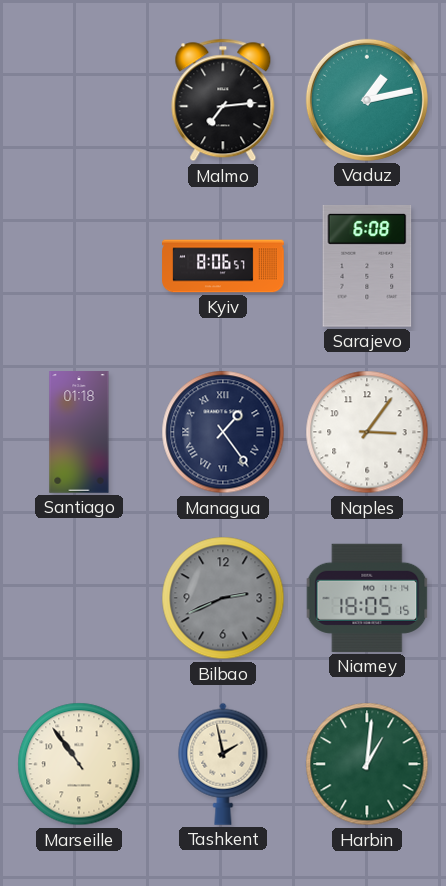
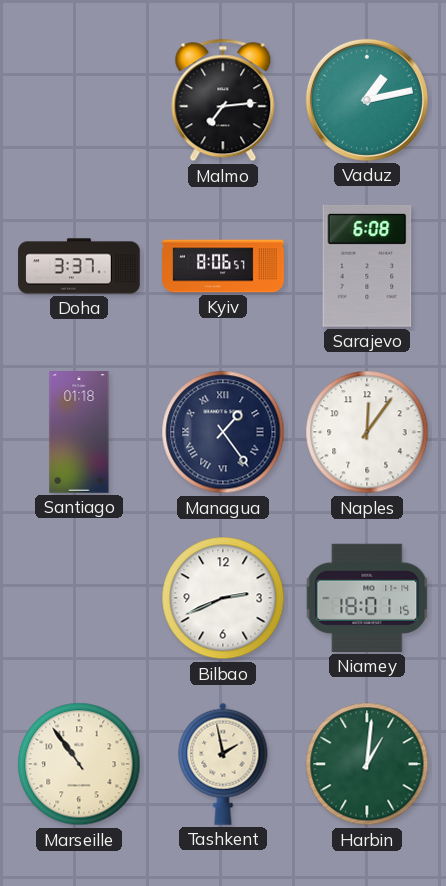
Doha: none -> 3:37
Naples: 3:06 -> 12:06
Bilbao dial: grey -> white
Niamey: 18:05 -> 18:01
